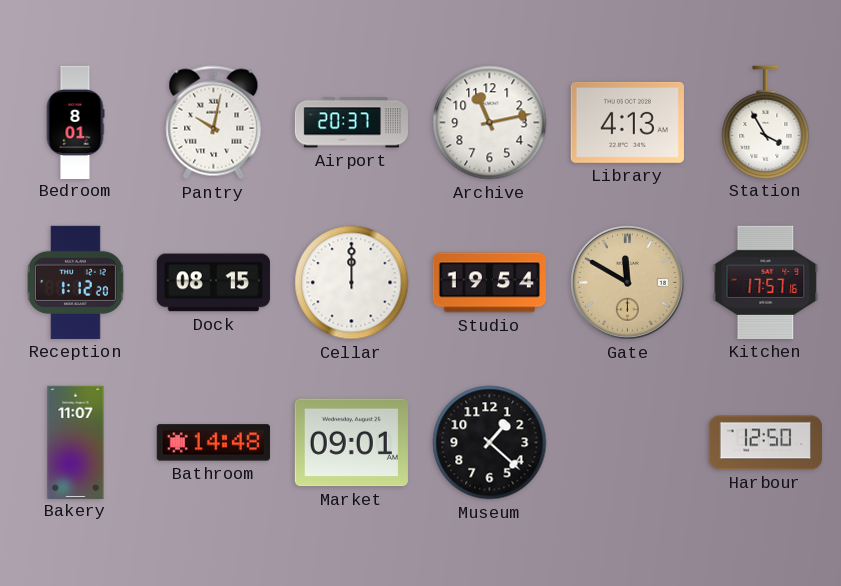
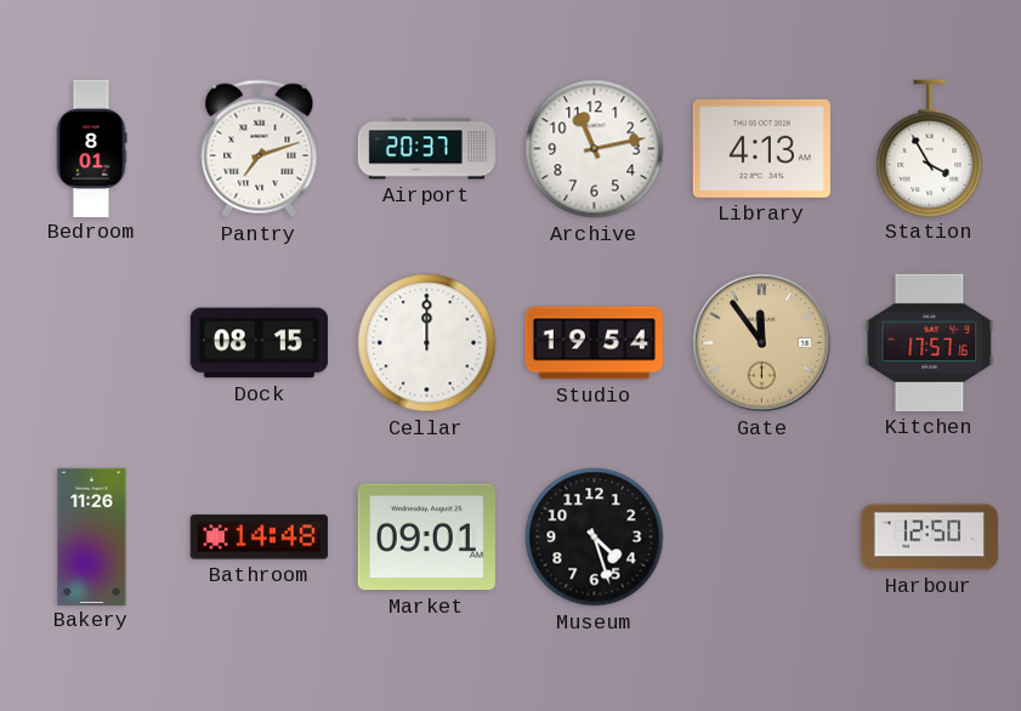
Pantry: 10:02 -> 7:12
Reception: 1:12 -> none
Gate: 11:50 -> 11:54
Bakery: 11:07 -> 11:26
Museum: 1:22 -> 4:27
